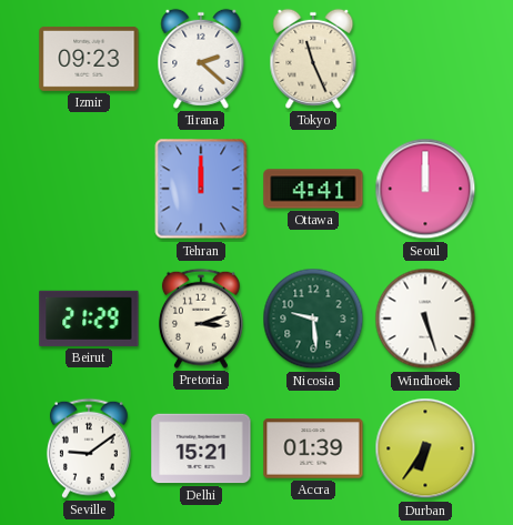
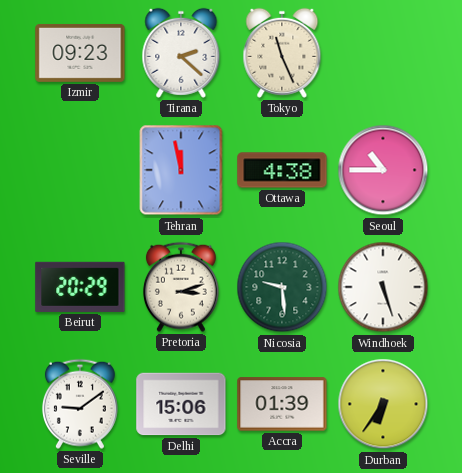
Tehran: 12:00 -> 11:58
Ottawa: 4:41 -> 4:38
Seoul: 12:00 -> 10:45
Beirut: 21:29 -> 20:29
Delhi: 15:21 -> 15:06
